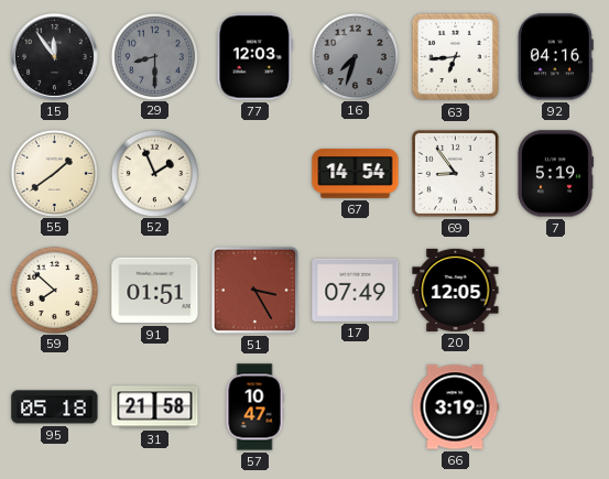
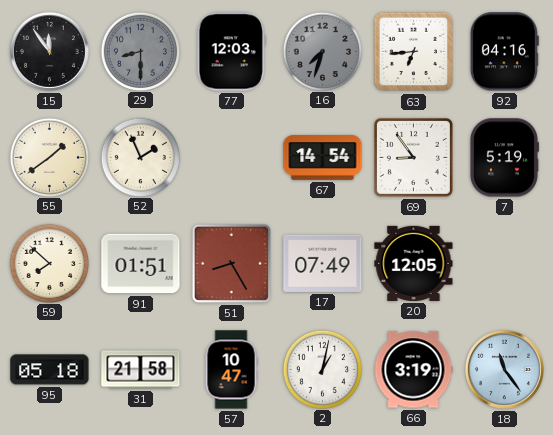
51: 3:25 -> 8:25
2: none -> 1:02
18: none -> 11:24
